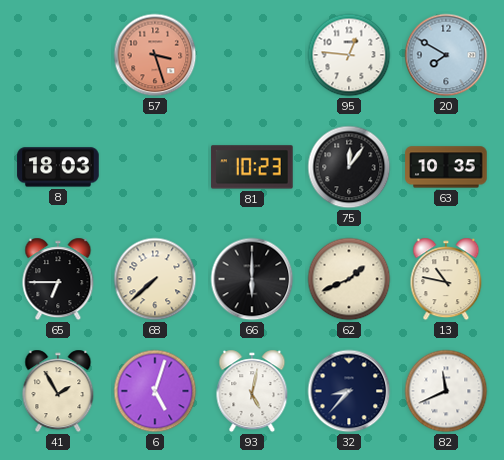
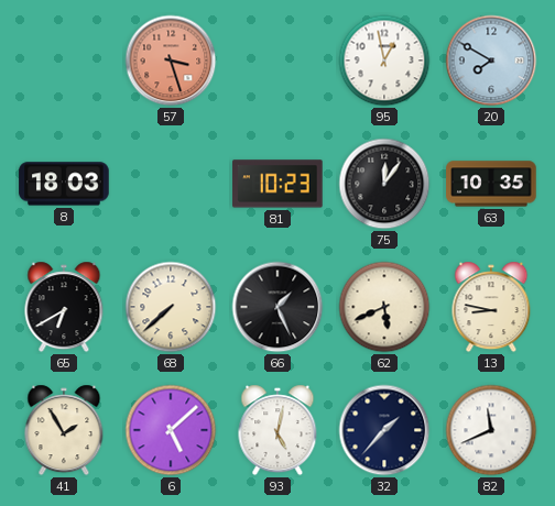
95: 12:46 -> 12:58
65: 6:45 -> 6:40
66: 6:00 -> 1:26
62: 1:41 -> 5:41
13: 10:47 -> 8:47
6: 5:03 -> 5:08
32: 8:37 -> 1:37
